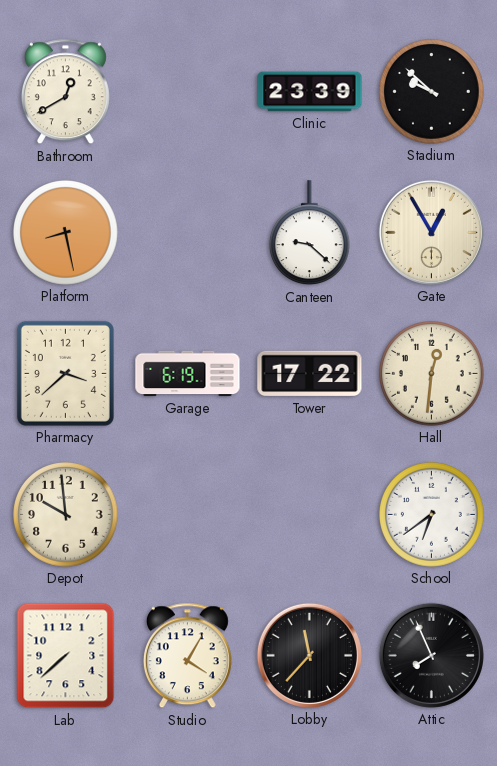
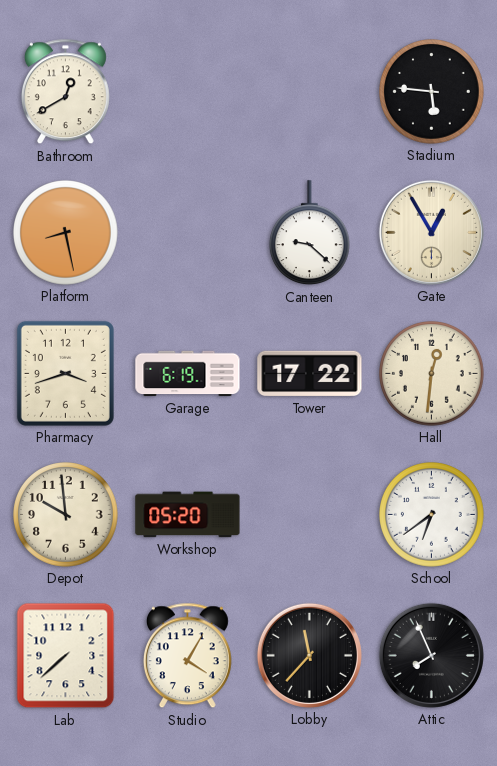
Clinic: 23:39 -> none
Stadium: 9:52 -> 5:46
Pharmacy: 3:38 -> 3:42
Workshop: none -> 05:20
